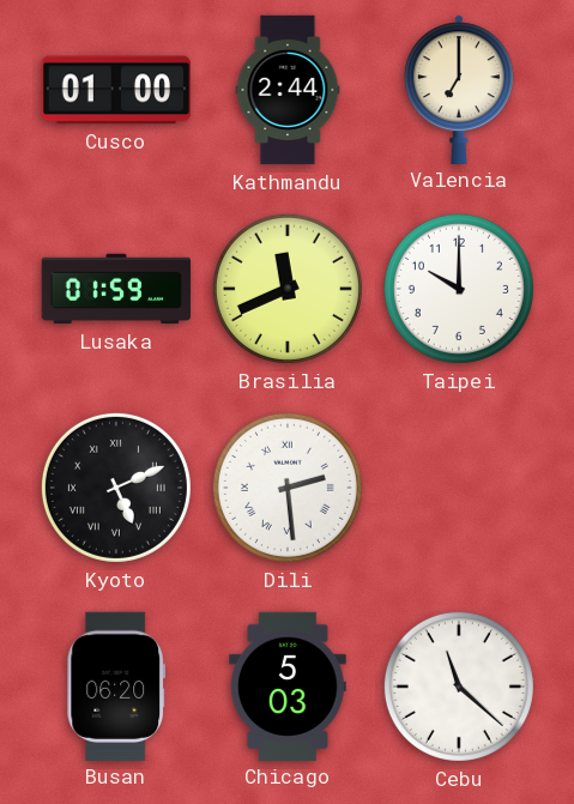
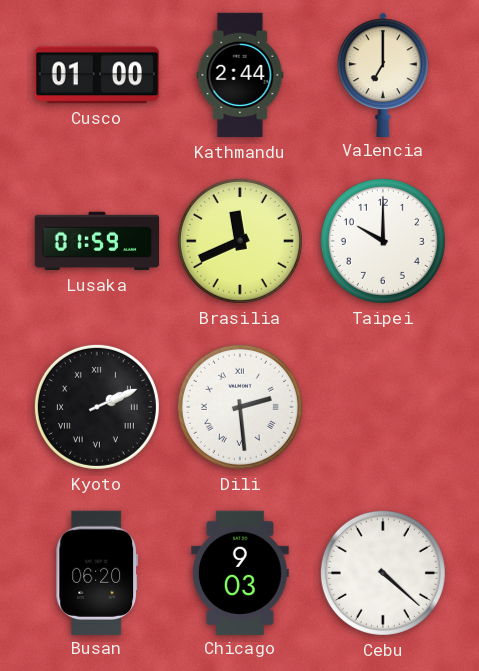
Kyoto: 5:11 -> 2:11
Chicago: 5:03 -> 9:03
Cebu: 11:22 -> 4:22
